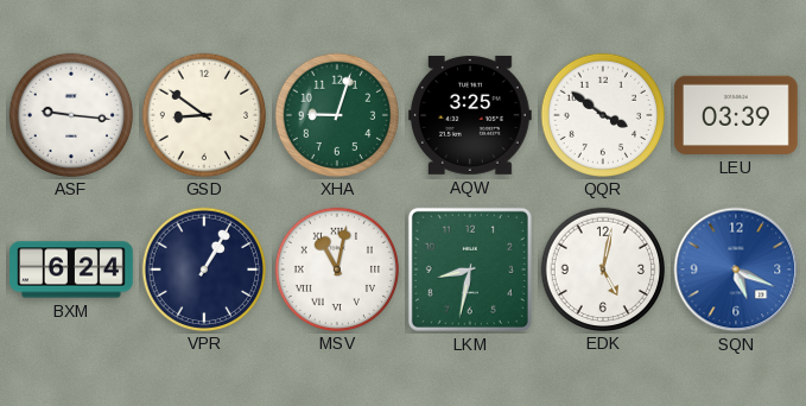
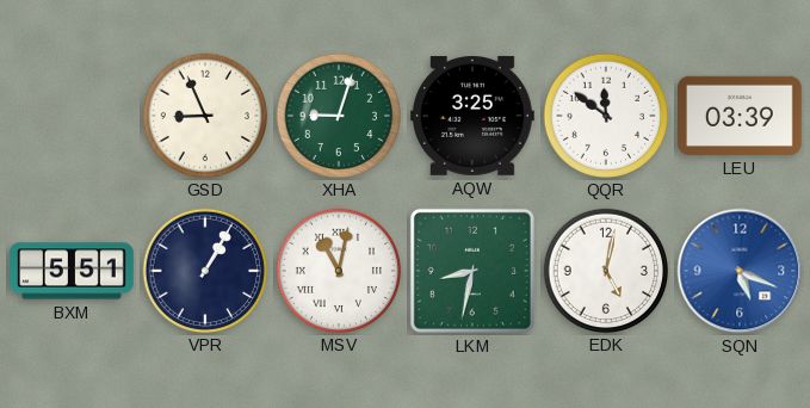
ASF: 9:16 -> none
GSD: 8:51 -> 8:56
QQR: 3:51 -> 11:51
BXM: 6:24 -> 5:51
